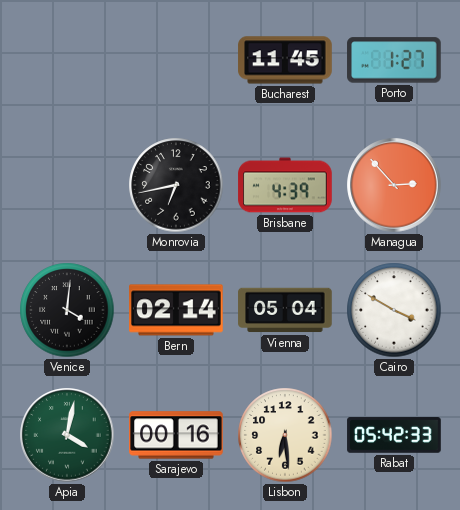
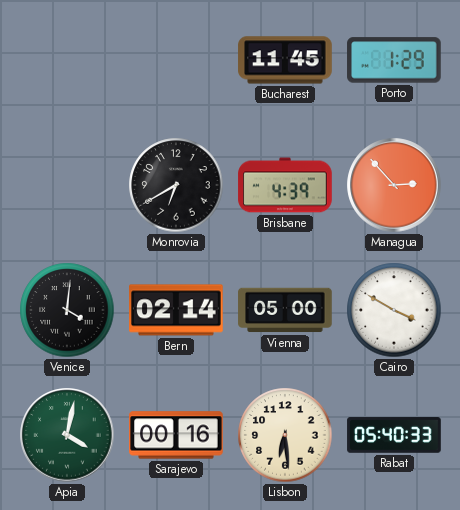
Porto: 1:27 -> 1:29
Monrovia: 6:43 -> 6:40
Vienna: 05:04 -> 05:00
Rabat: 05:42 -> 05:40
